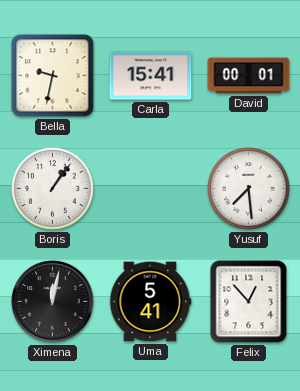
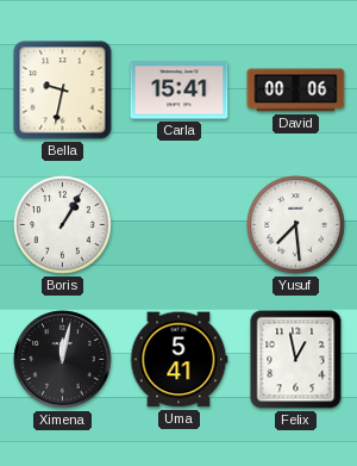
David: 00:01 -> 00:06
Boris: 1:06 -> 1:05
Felix: 12:53 -> 12:58
